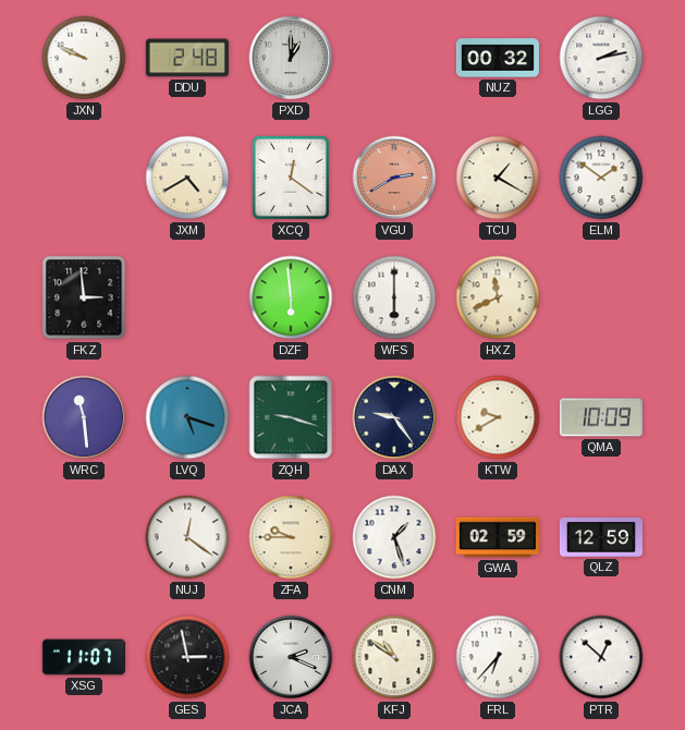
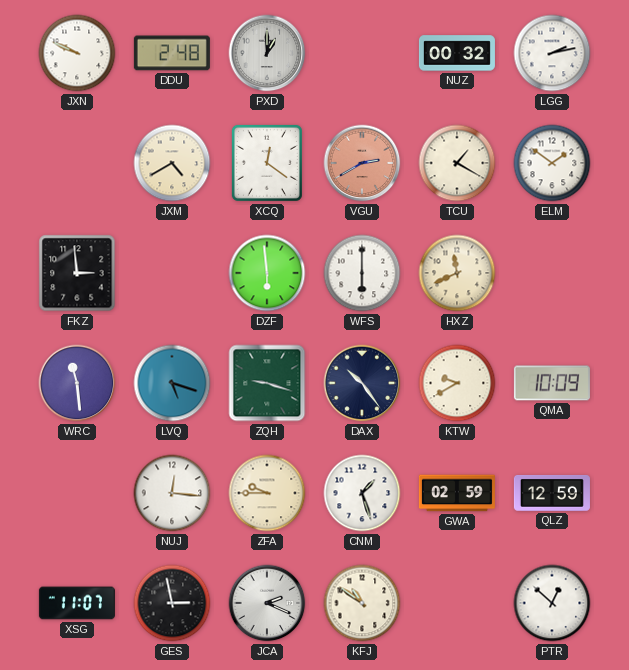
DAX: 9:24 -> 10:24
NUJ: 12:21 -> 12:16
FRL: 6:37 -> none
